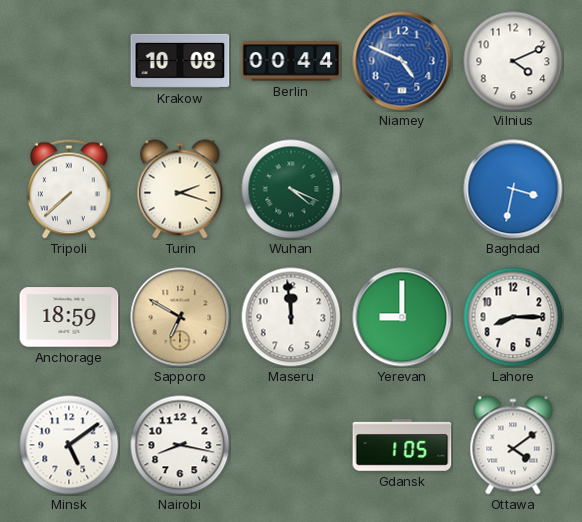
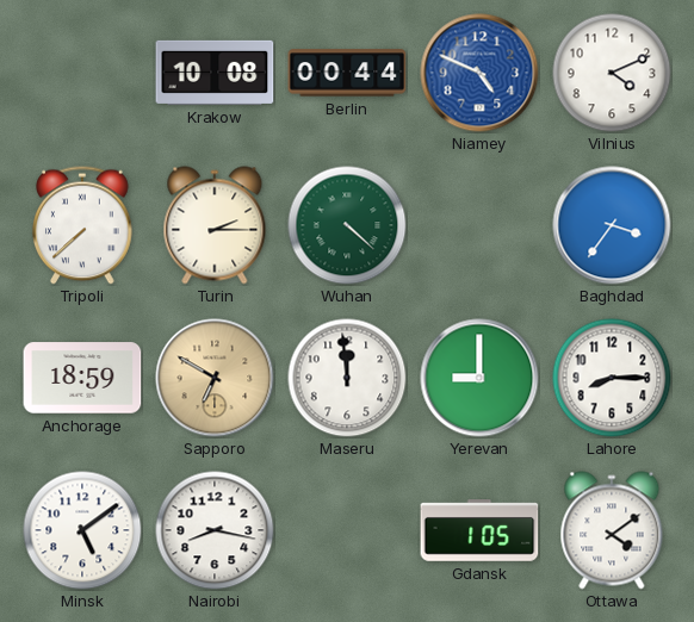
Turin: 2:18 -> 2:15
Wuhan: 4:19 -> 4:22
Baghdad: 3:32 -> 3:36
